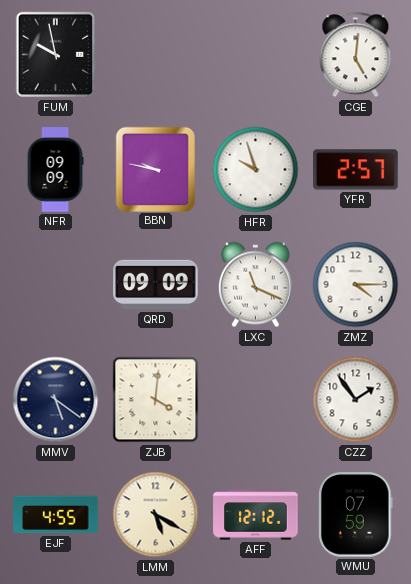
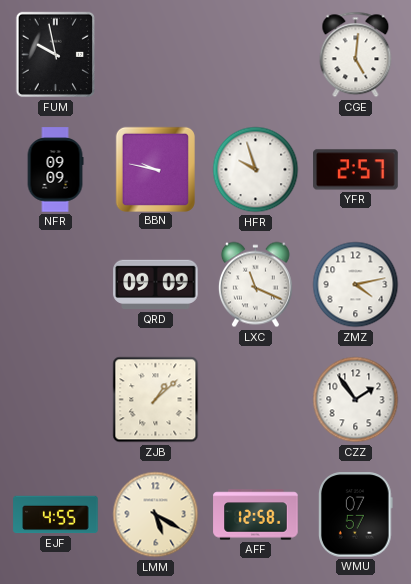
ZMZ: 4:15 -> 4:13
MMV: 5:21 -> none
ZJB: 4:01 -> 1:08
AFF: 12:12 -> 12:58
WMU: 07:59 -> 07:57
